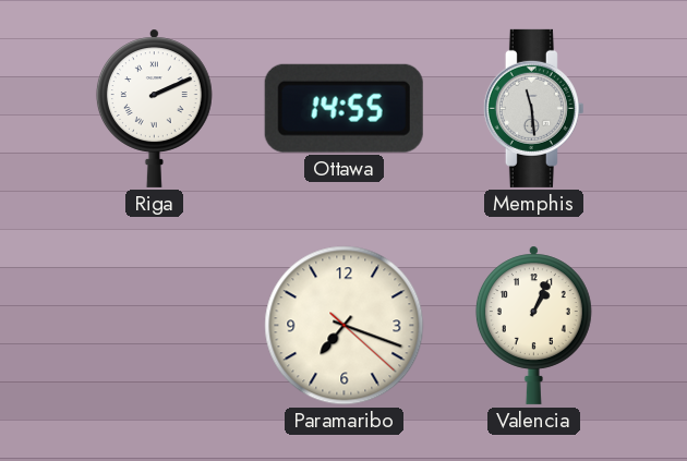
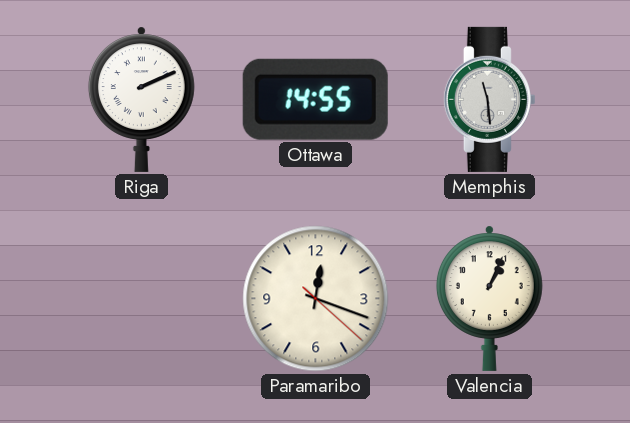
Paramaribo: 7:18 -> 12:18
